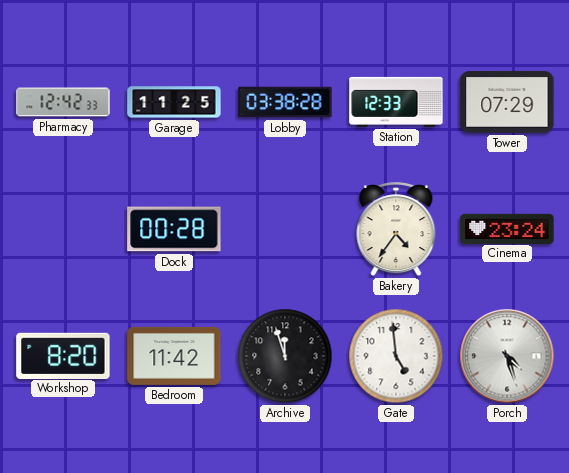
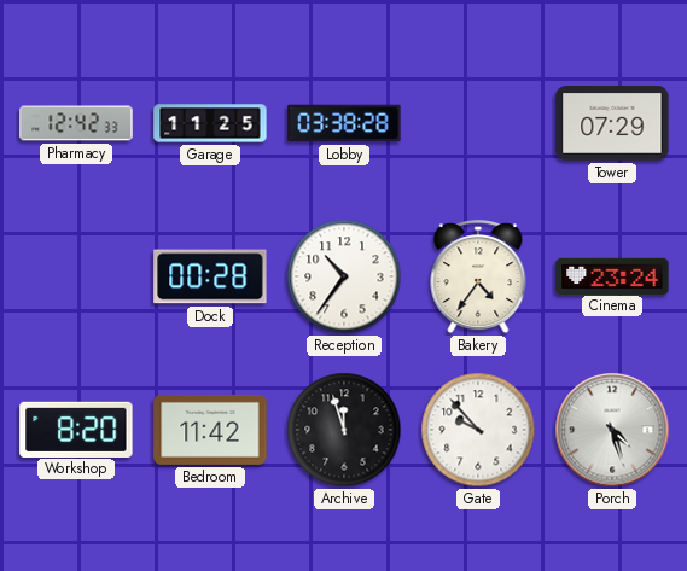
Station: 12:33 -> none
Reception: none -> 10:36
Gate: 4:59 -> 9:53
